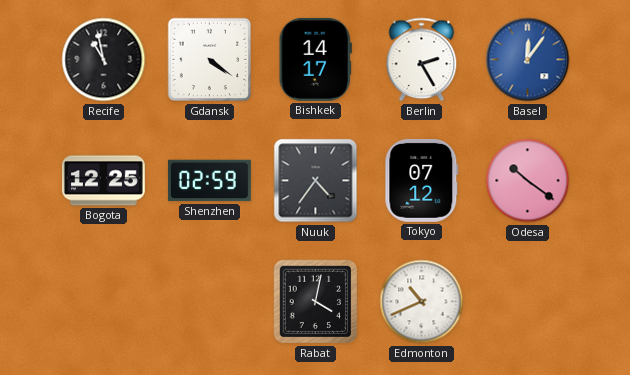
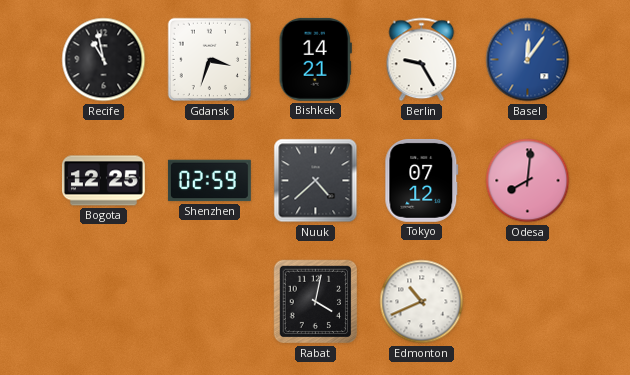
Gdansk: 4:21 -> 3:33
Bishkek: 14:17 -> 14:21
Berlin: 2:25 -> 9:25
Nuuk: 4:36 -> 4:38
Odesa: 10:21 -> 8:01
